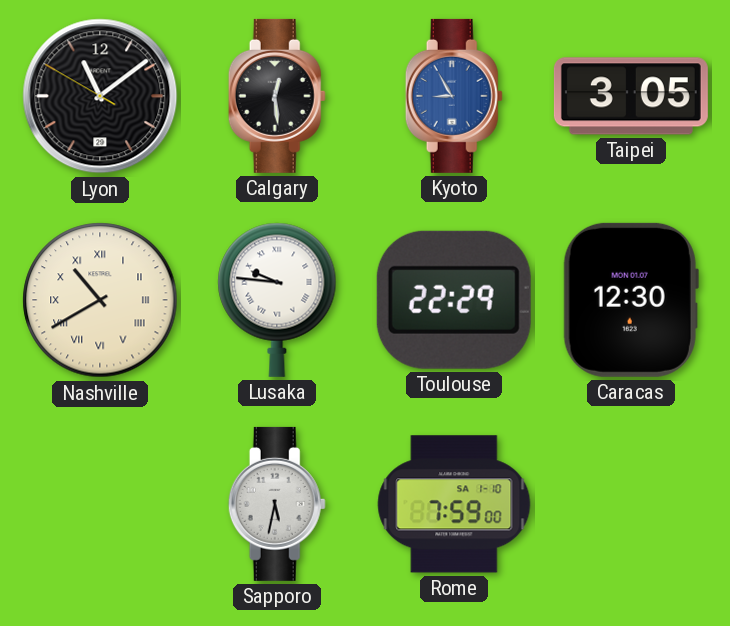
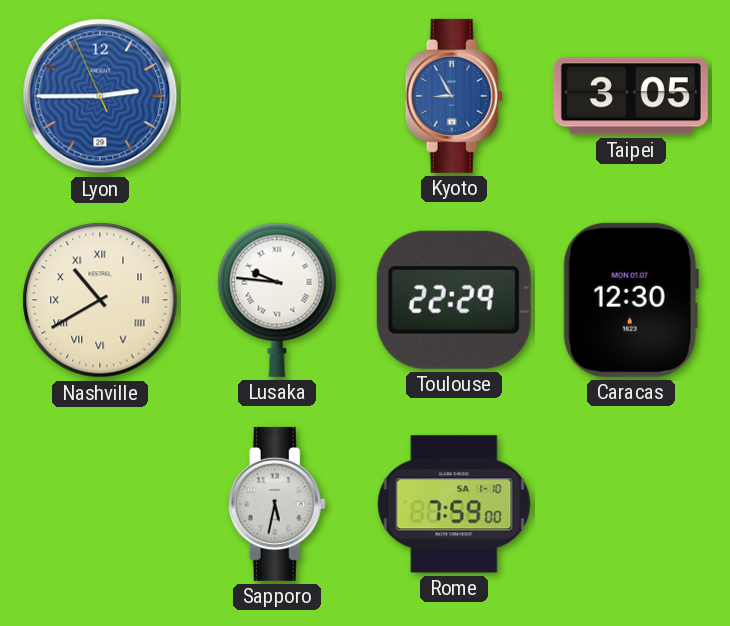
Lyon: 11:08 -> 2:44
Lyon dial: black -> blue
Calgary: 12:29 -> none
